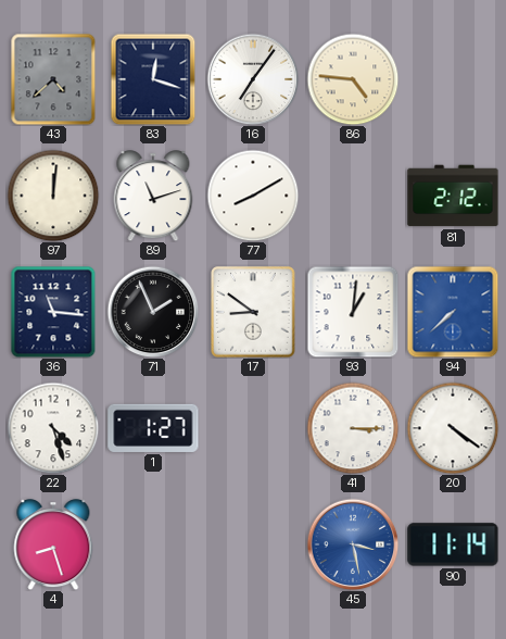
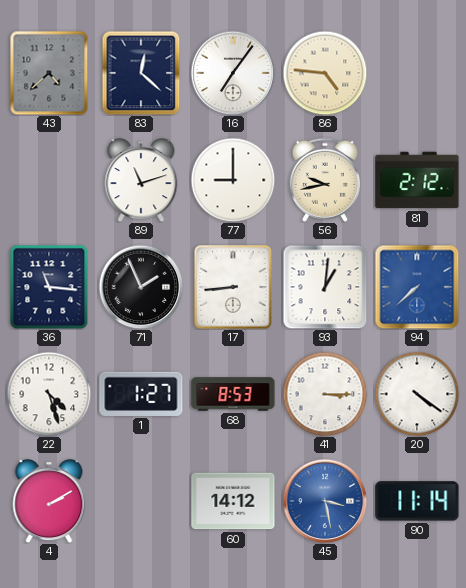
83: 12:18 -> 12:22
97: 12:01 -> none
77: 8:10 -> 9:00
56: none -> 9:43
17: 8:51 -> 8:44
68: none -> 8:53
4: 8:27 -> 2:10
60: none -> 14:12
